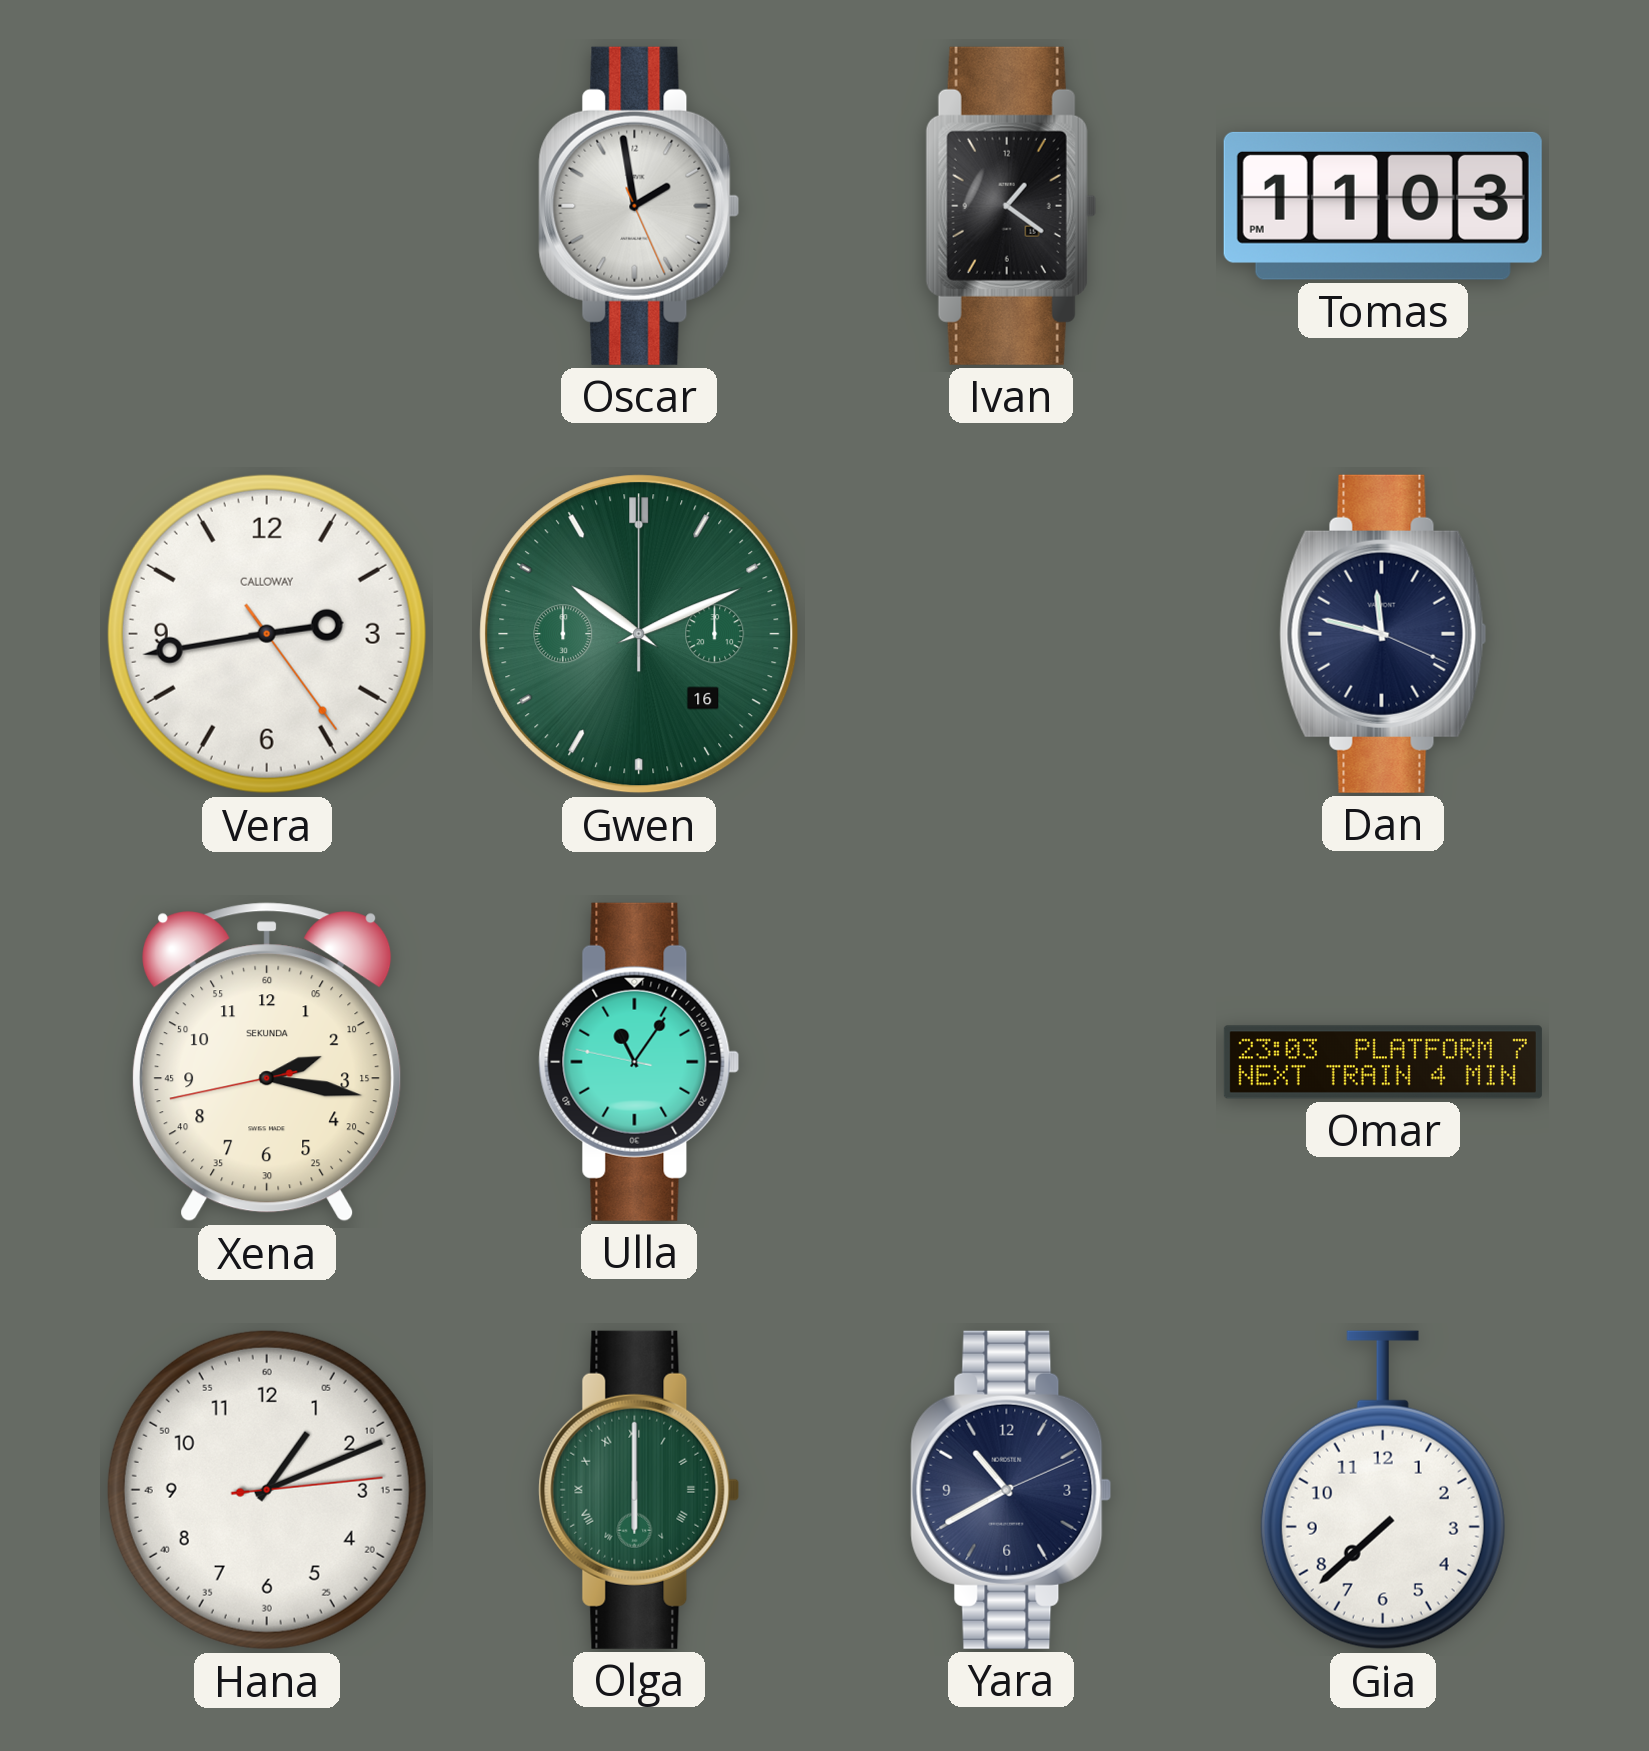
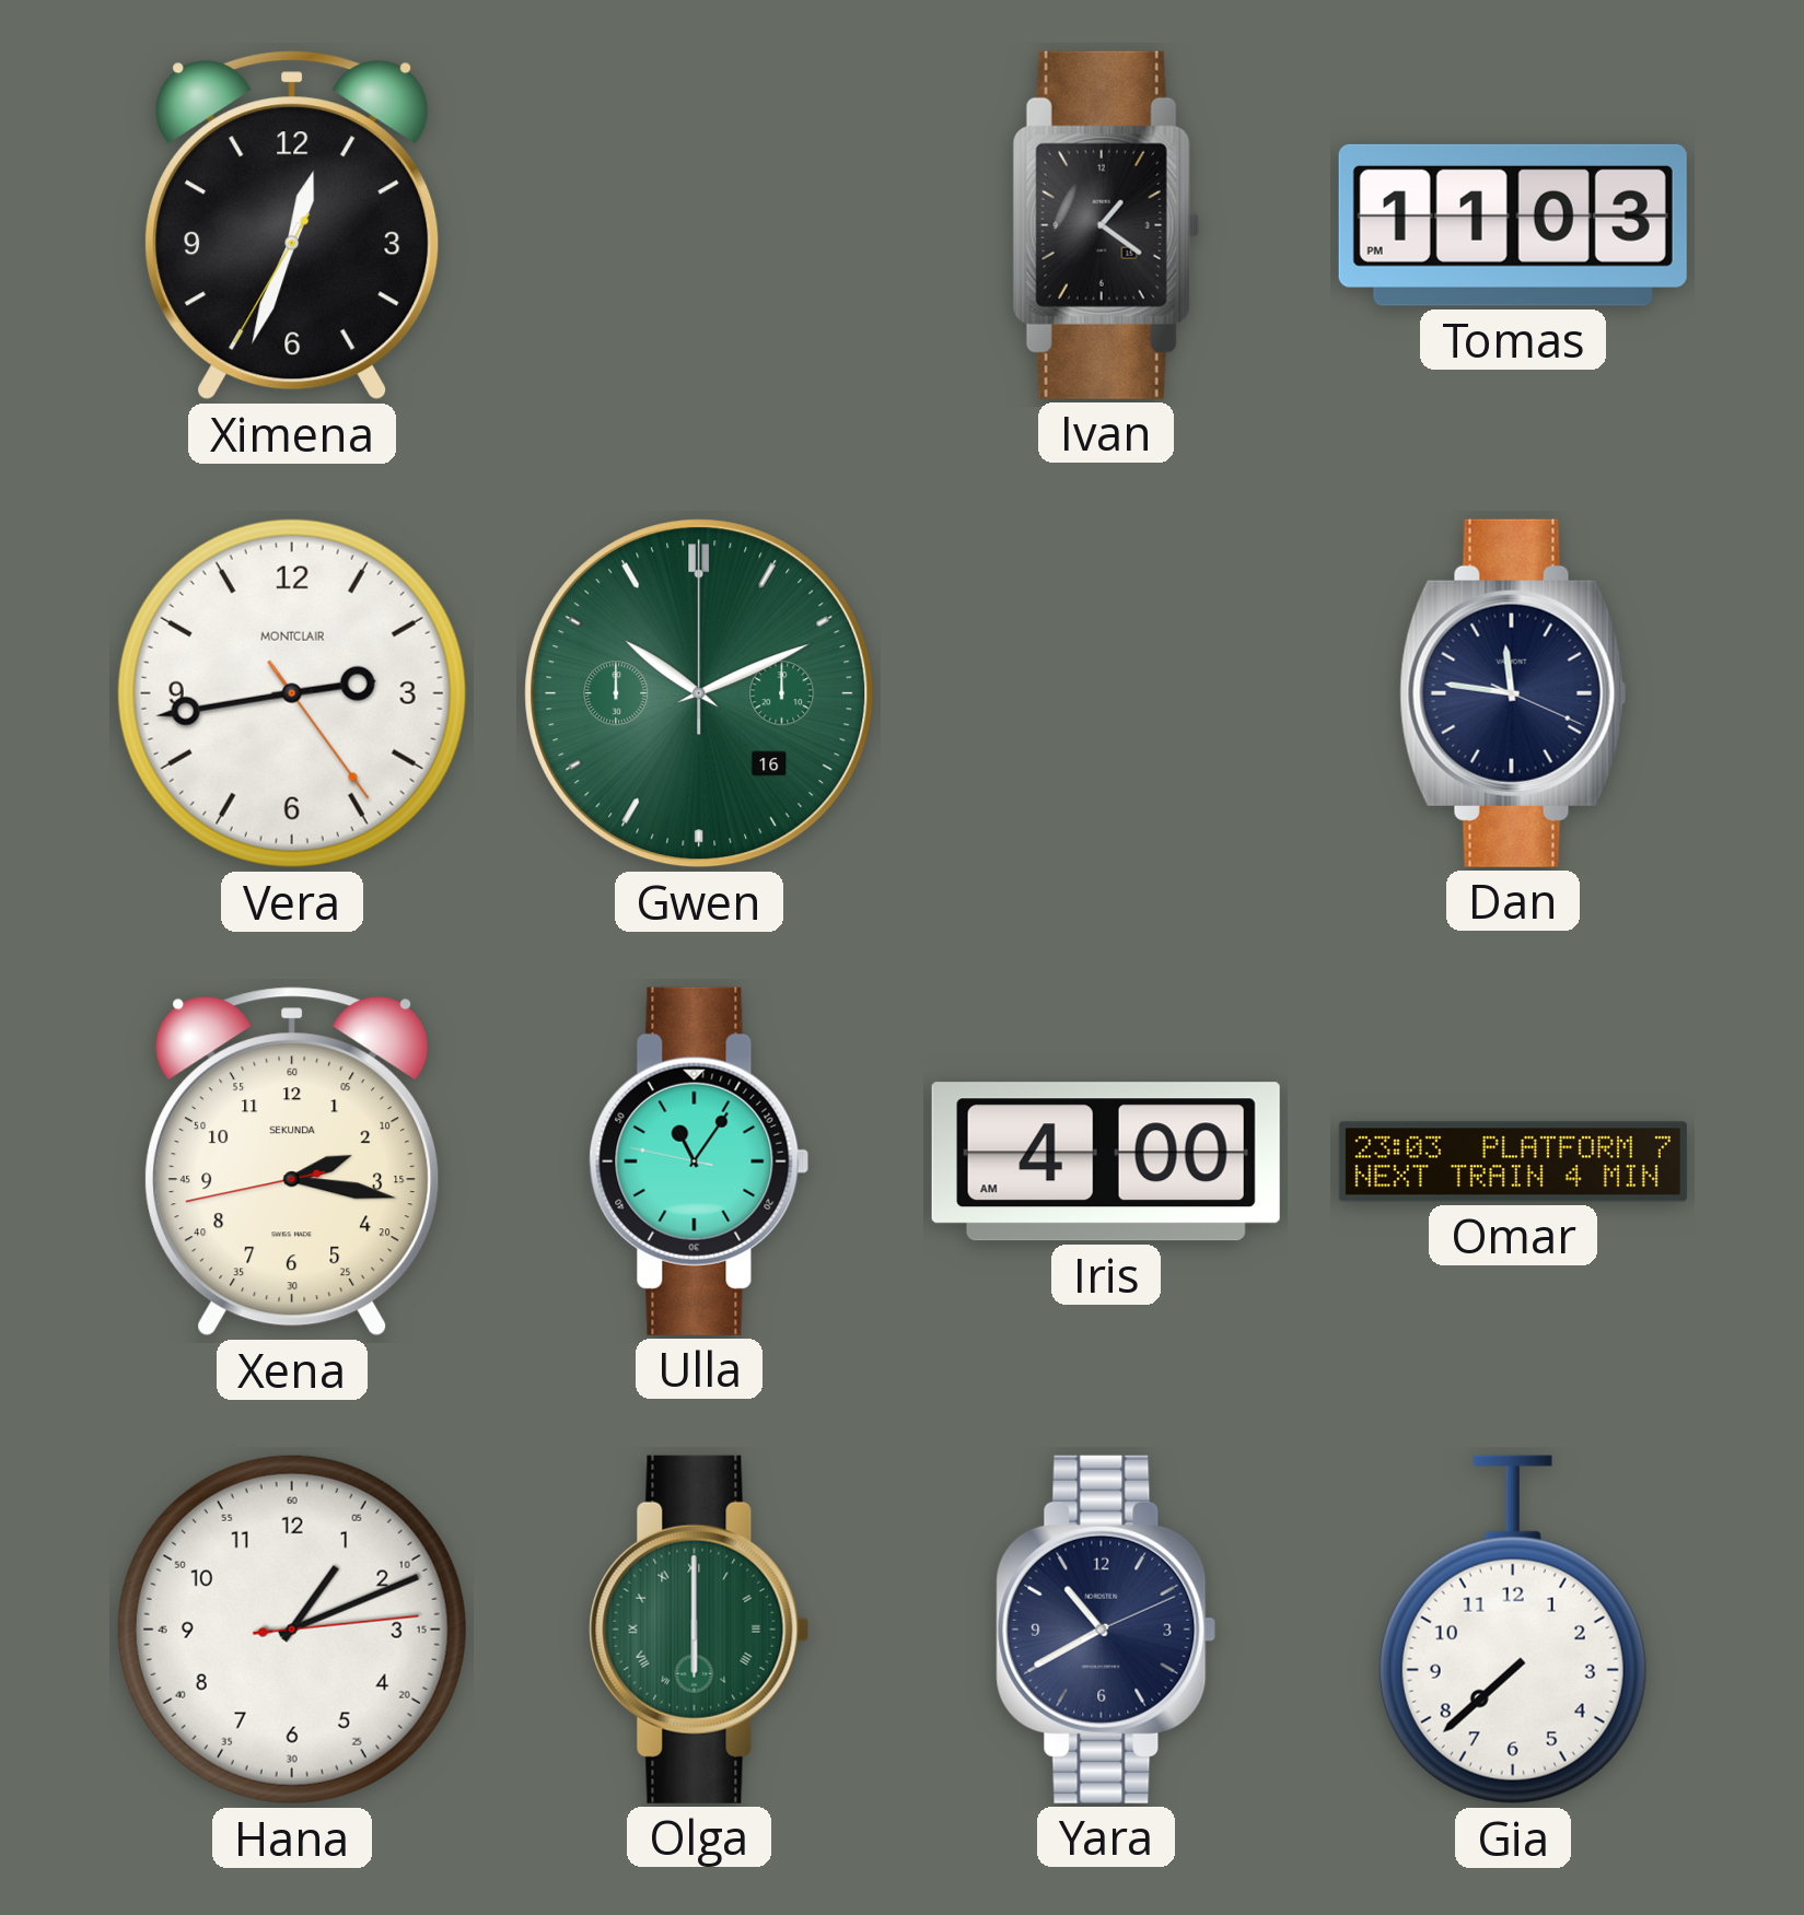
Ximena: none -> 12:33
Oscar: 1:58 -> none
Vera brand: CALLOWAY -> MONTCLAIR
Dan: 11:47 -> 11:46
Iris: none -> 4:00
